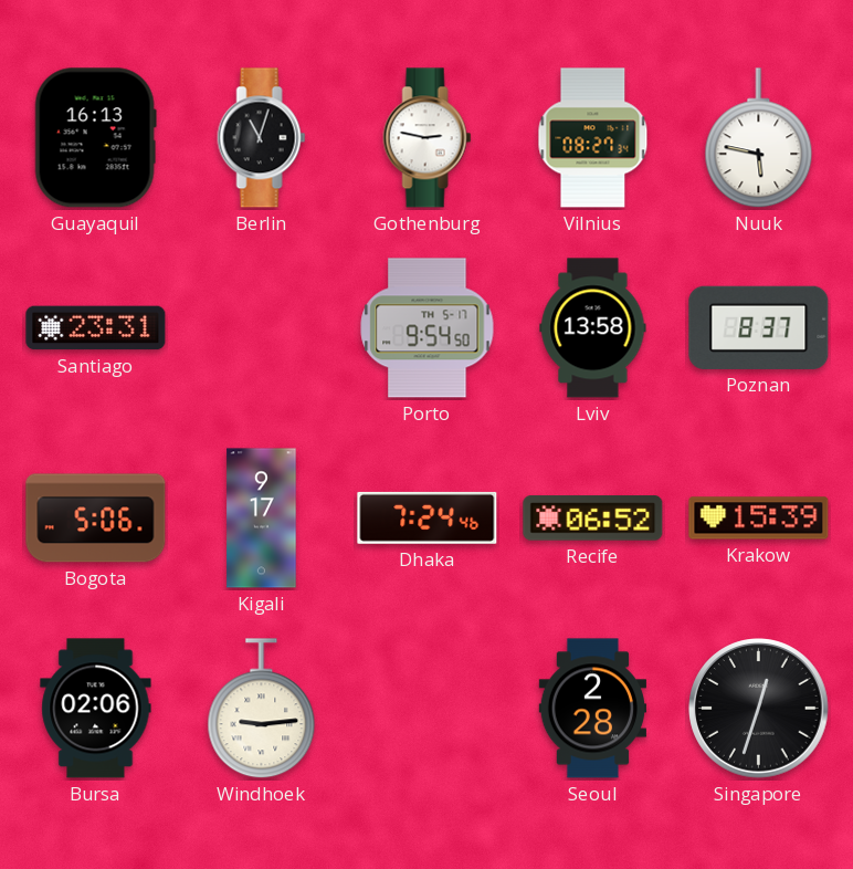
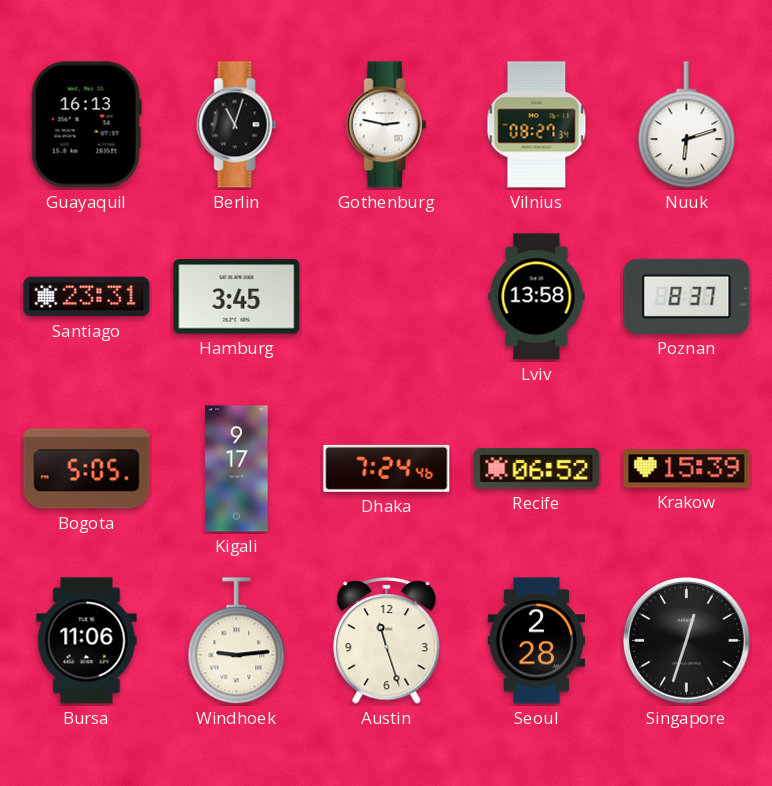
Nuuk: 5:47 -> 6:12
Hamburg: none -> 3:45
Porto: 9:54 -> none
Bogota: 5:06 -> 5:05
Bursa: 02:06 -> 11:06
Austin: none -> 11:27
